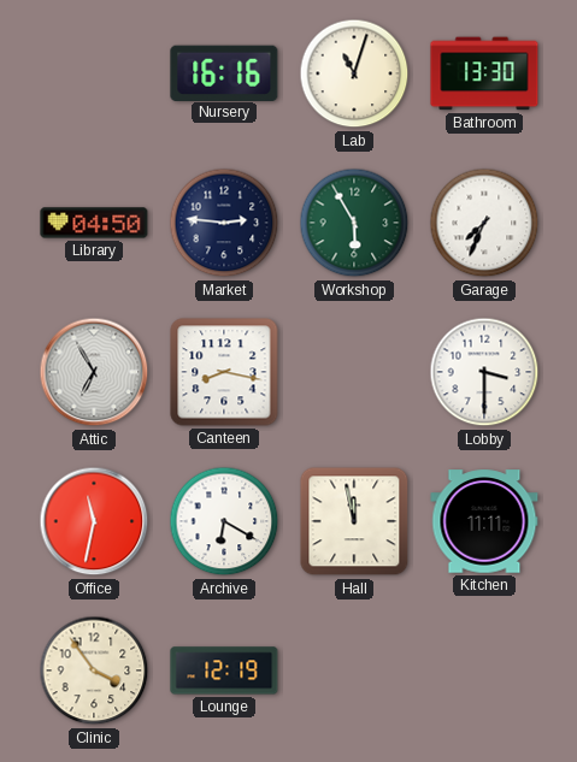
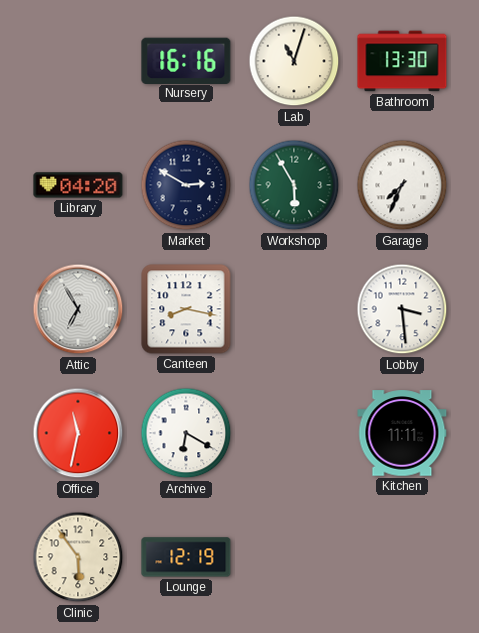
Library: 04:50 -> 04:20
Market: 2:46 -> 2:50
Lobby: 3:30 -> 3:29
Hall: 11:58 -> none
Clinic: 3:54 -> 5:54
